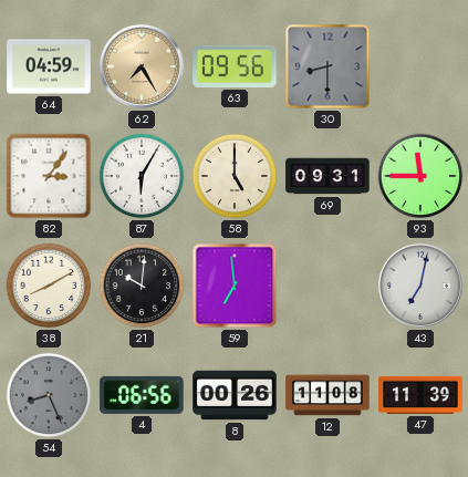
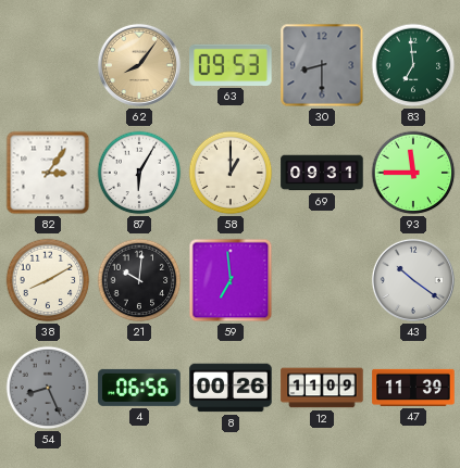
64: 04:59 -> none
62: 7:25 -> 8:06
63: 09:56 -> 09:53
83: none -> 6:59
58: 5:00 -> 1:00
43: 7:02 -> 10:21
12: 11:08 -> 11:09
